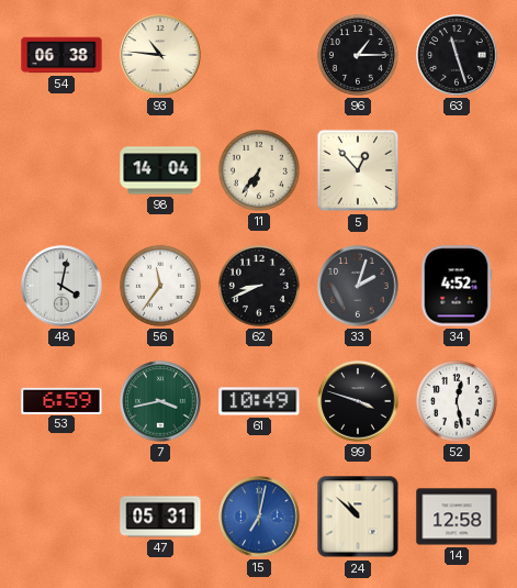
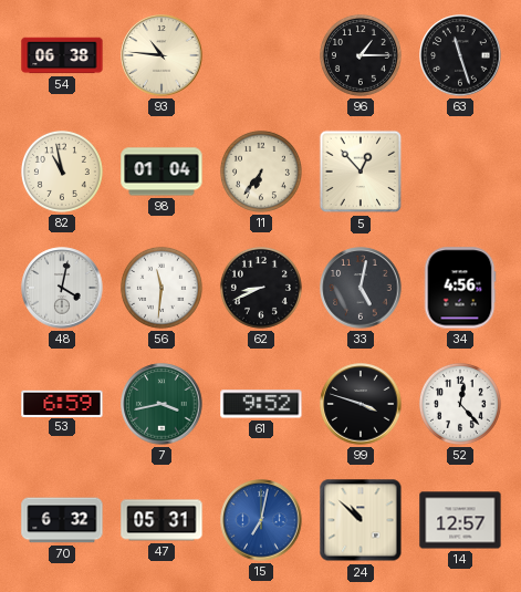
82: none -> 10:58
98: 14:04 -> 01:04
56: 11:36 -> 11:31
33: 2:03 -> 5:02
34: 4:52 -> 4:56
61: 10:49 -> 9:52
52: 12:28 -> 12:23
70: none -> 6:32
14: 12:58 -> 12:57
